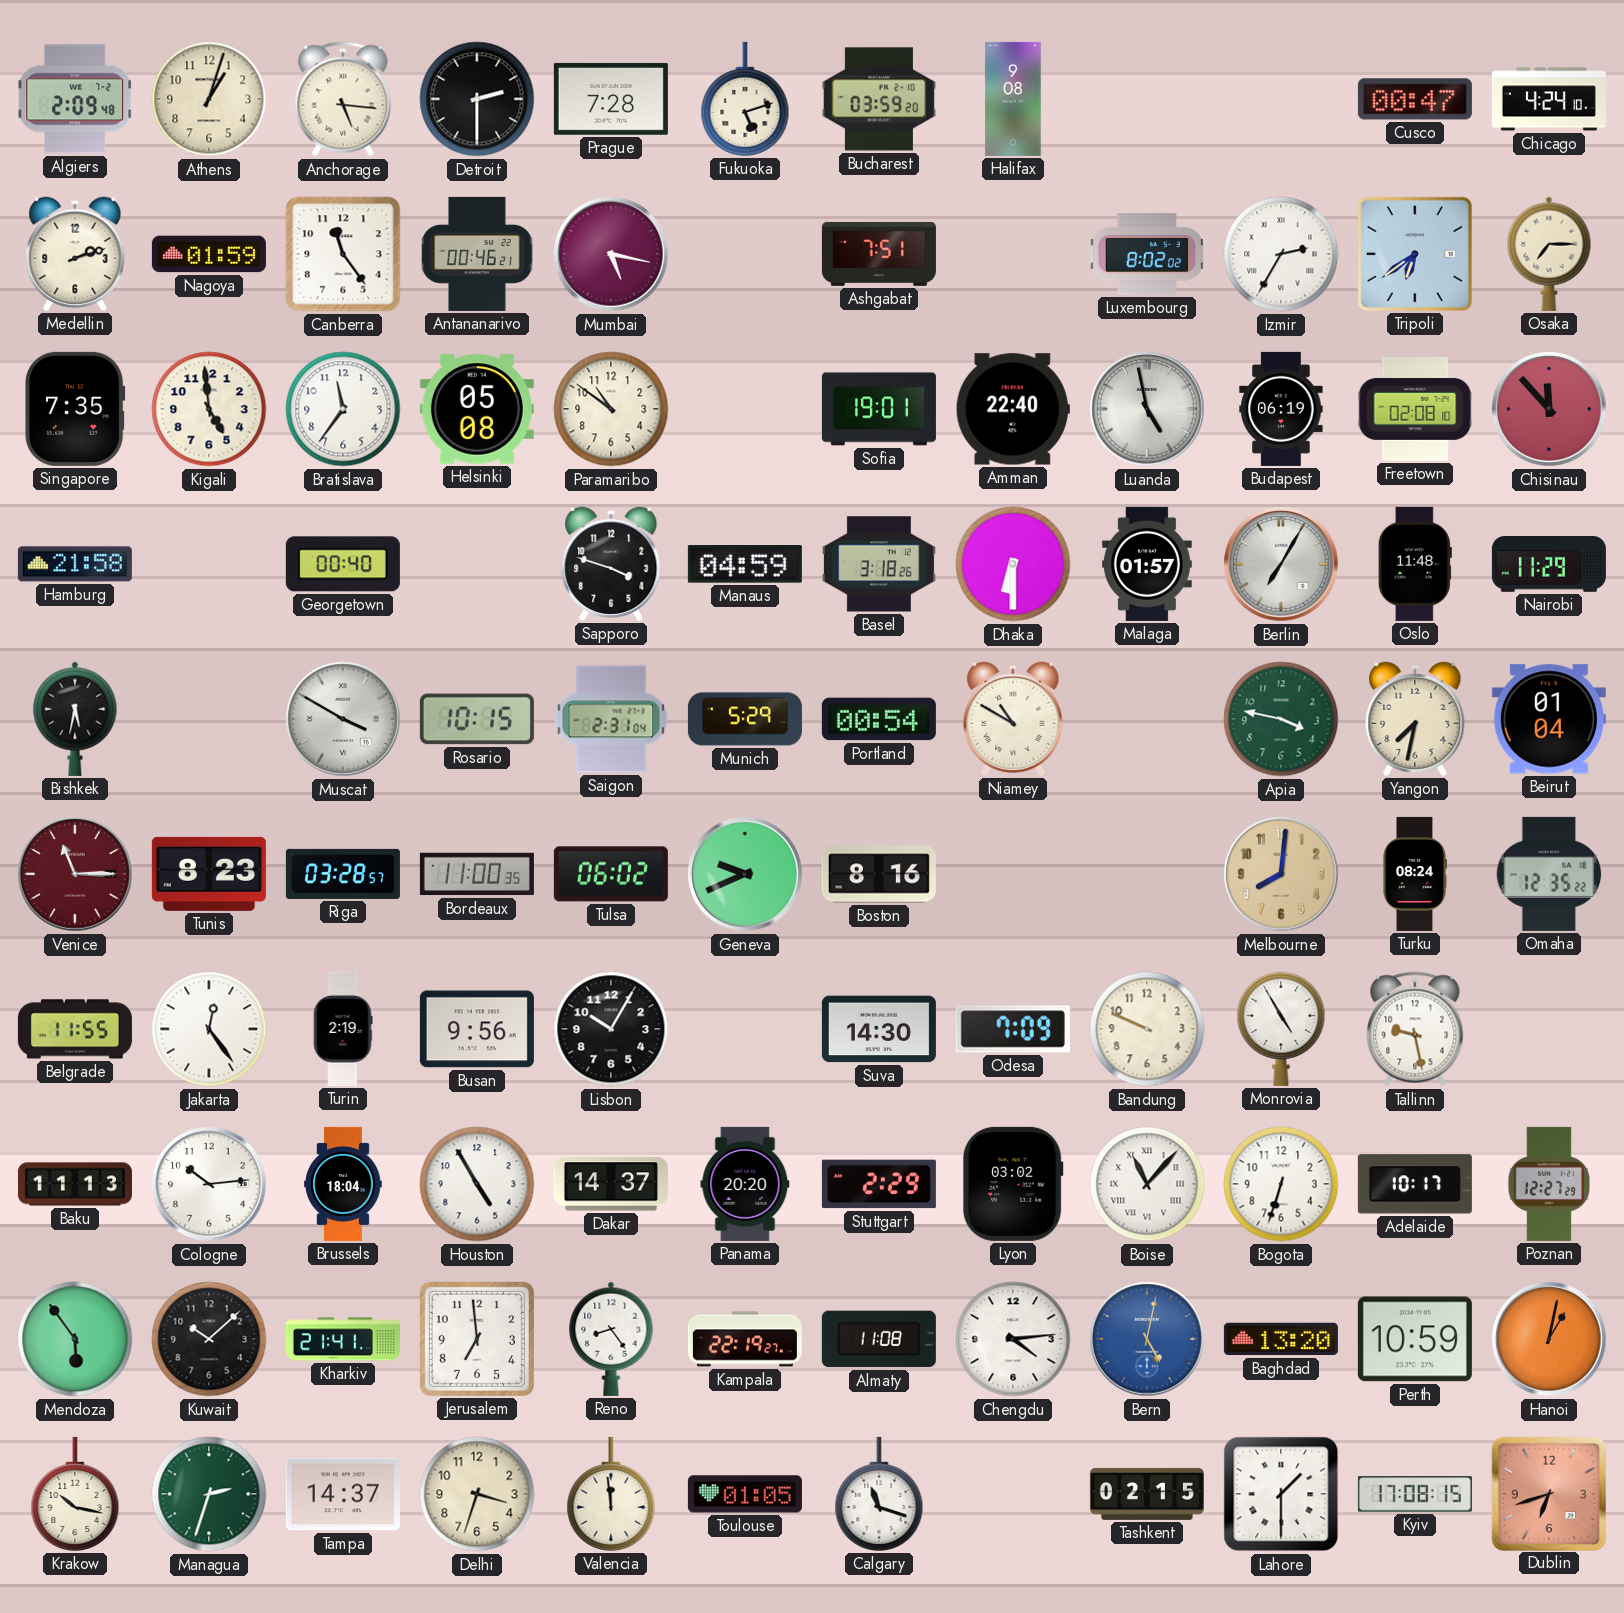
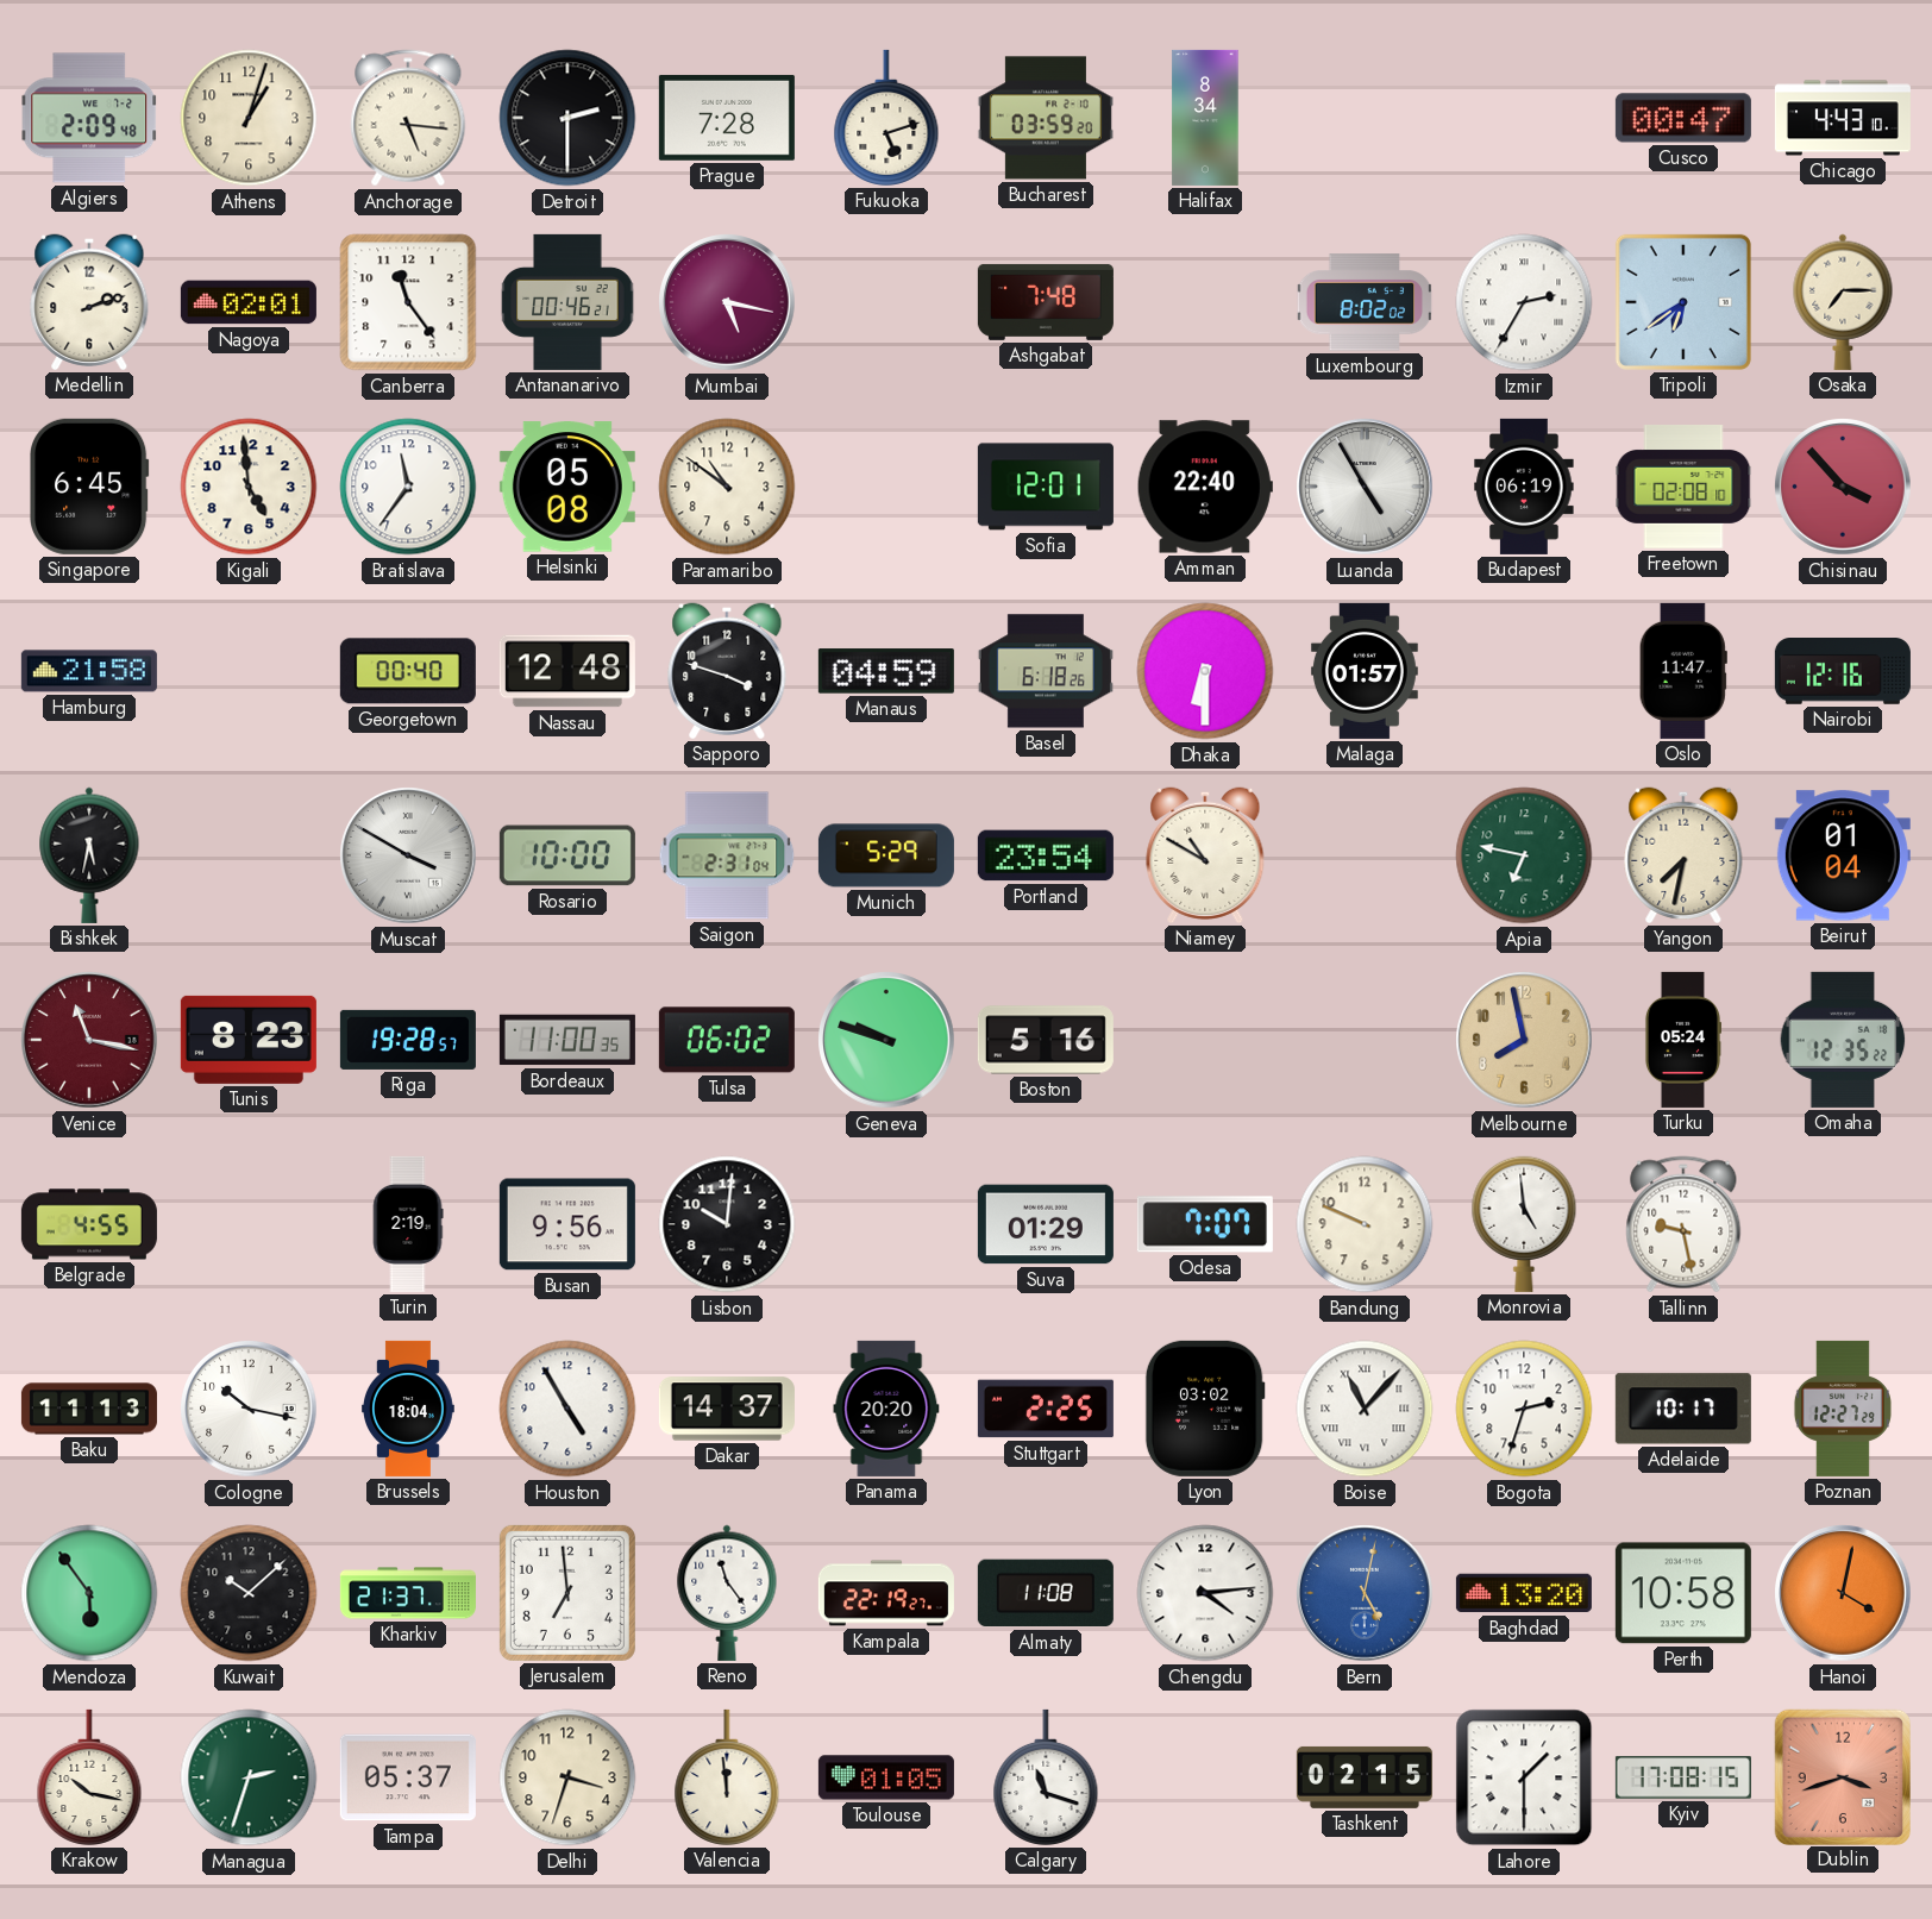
Halifax: 9:08 -> 8:34
Chicago: 4:24 -> 4:43
Nagoya: 01:59 -> 02:01
Ashgabat: 7:51 -> 7:48
Singapore: 7:35 -> 6:45
Sofia: 19:01 -> 12:01
Luanda: 4:58 -> 4:55
Chisinau: 11:53 -> 3:53
Nassau: none -> 12:48
Basel: 3:18 -> 6:18
Berlin: 7:05 -> none
Oslo: 11:48 -> 11:47
Nairobi: 11:29 -> 12:16
Rosario: 10:15 -> 10:00
Portland: 00:54 -> 23:54
Apia: 3:47 -> 6:47
Venice: 11:15 -> 11:17
Riga: 03:28 -> 19:28
Geneva: 9:41 -> 9:48
Boston: 8:16 -> 5:16
Melbourne: 8:01 -> 7:58
Turku: 08:24 -> 05:24
Belgrade: 11:55 -> 4:55
Jakarta: 12:24 -> none
Lisbon: 10:05 -> 10:01
Suva: 14:30 -> 01:29
Odesa: 7:09 -> 7:07
Monrovia: 4:55 -> 4:59
Cologne: 10:14 -> 10:17
Stuttgart: 2:29 -> 2:25
Bogota: 6:33 -> 2:33
Kharkiv: 21:41 -> 21:37
Reno: 8:24 -> 11:24
Perth: 10:59 -> 10:58
Hanoi: 1:02 -> 4:02
Tampa: 14:37 -> 05:37
Dublin: 6:42 -> 3:42
